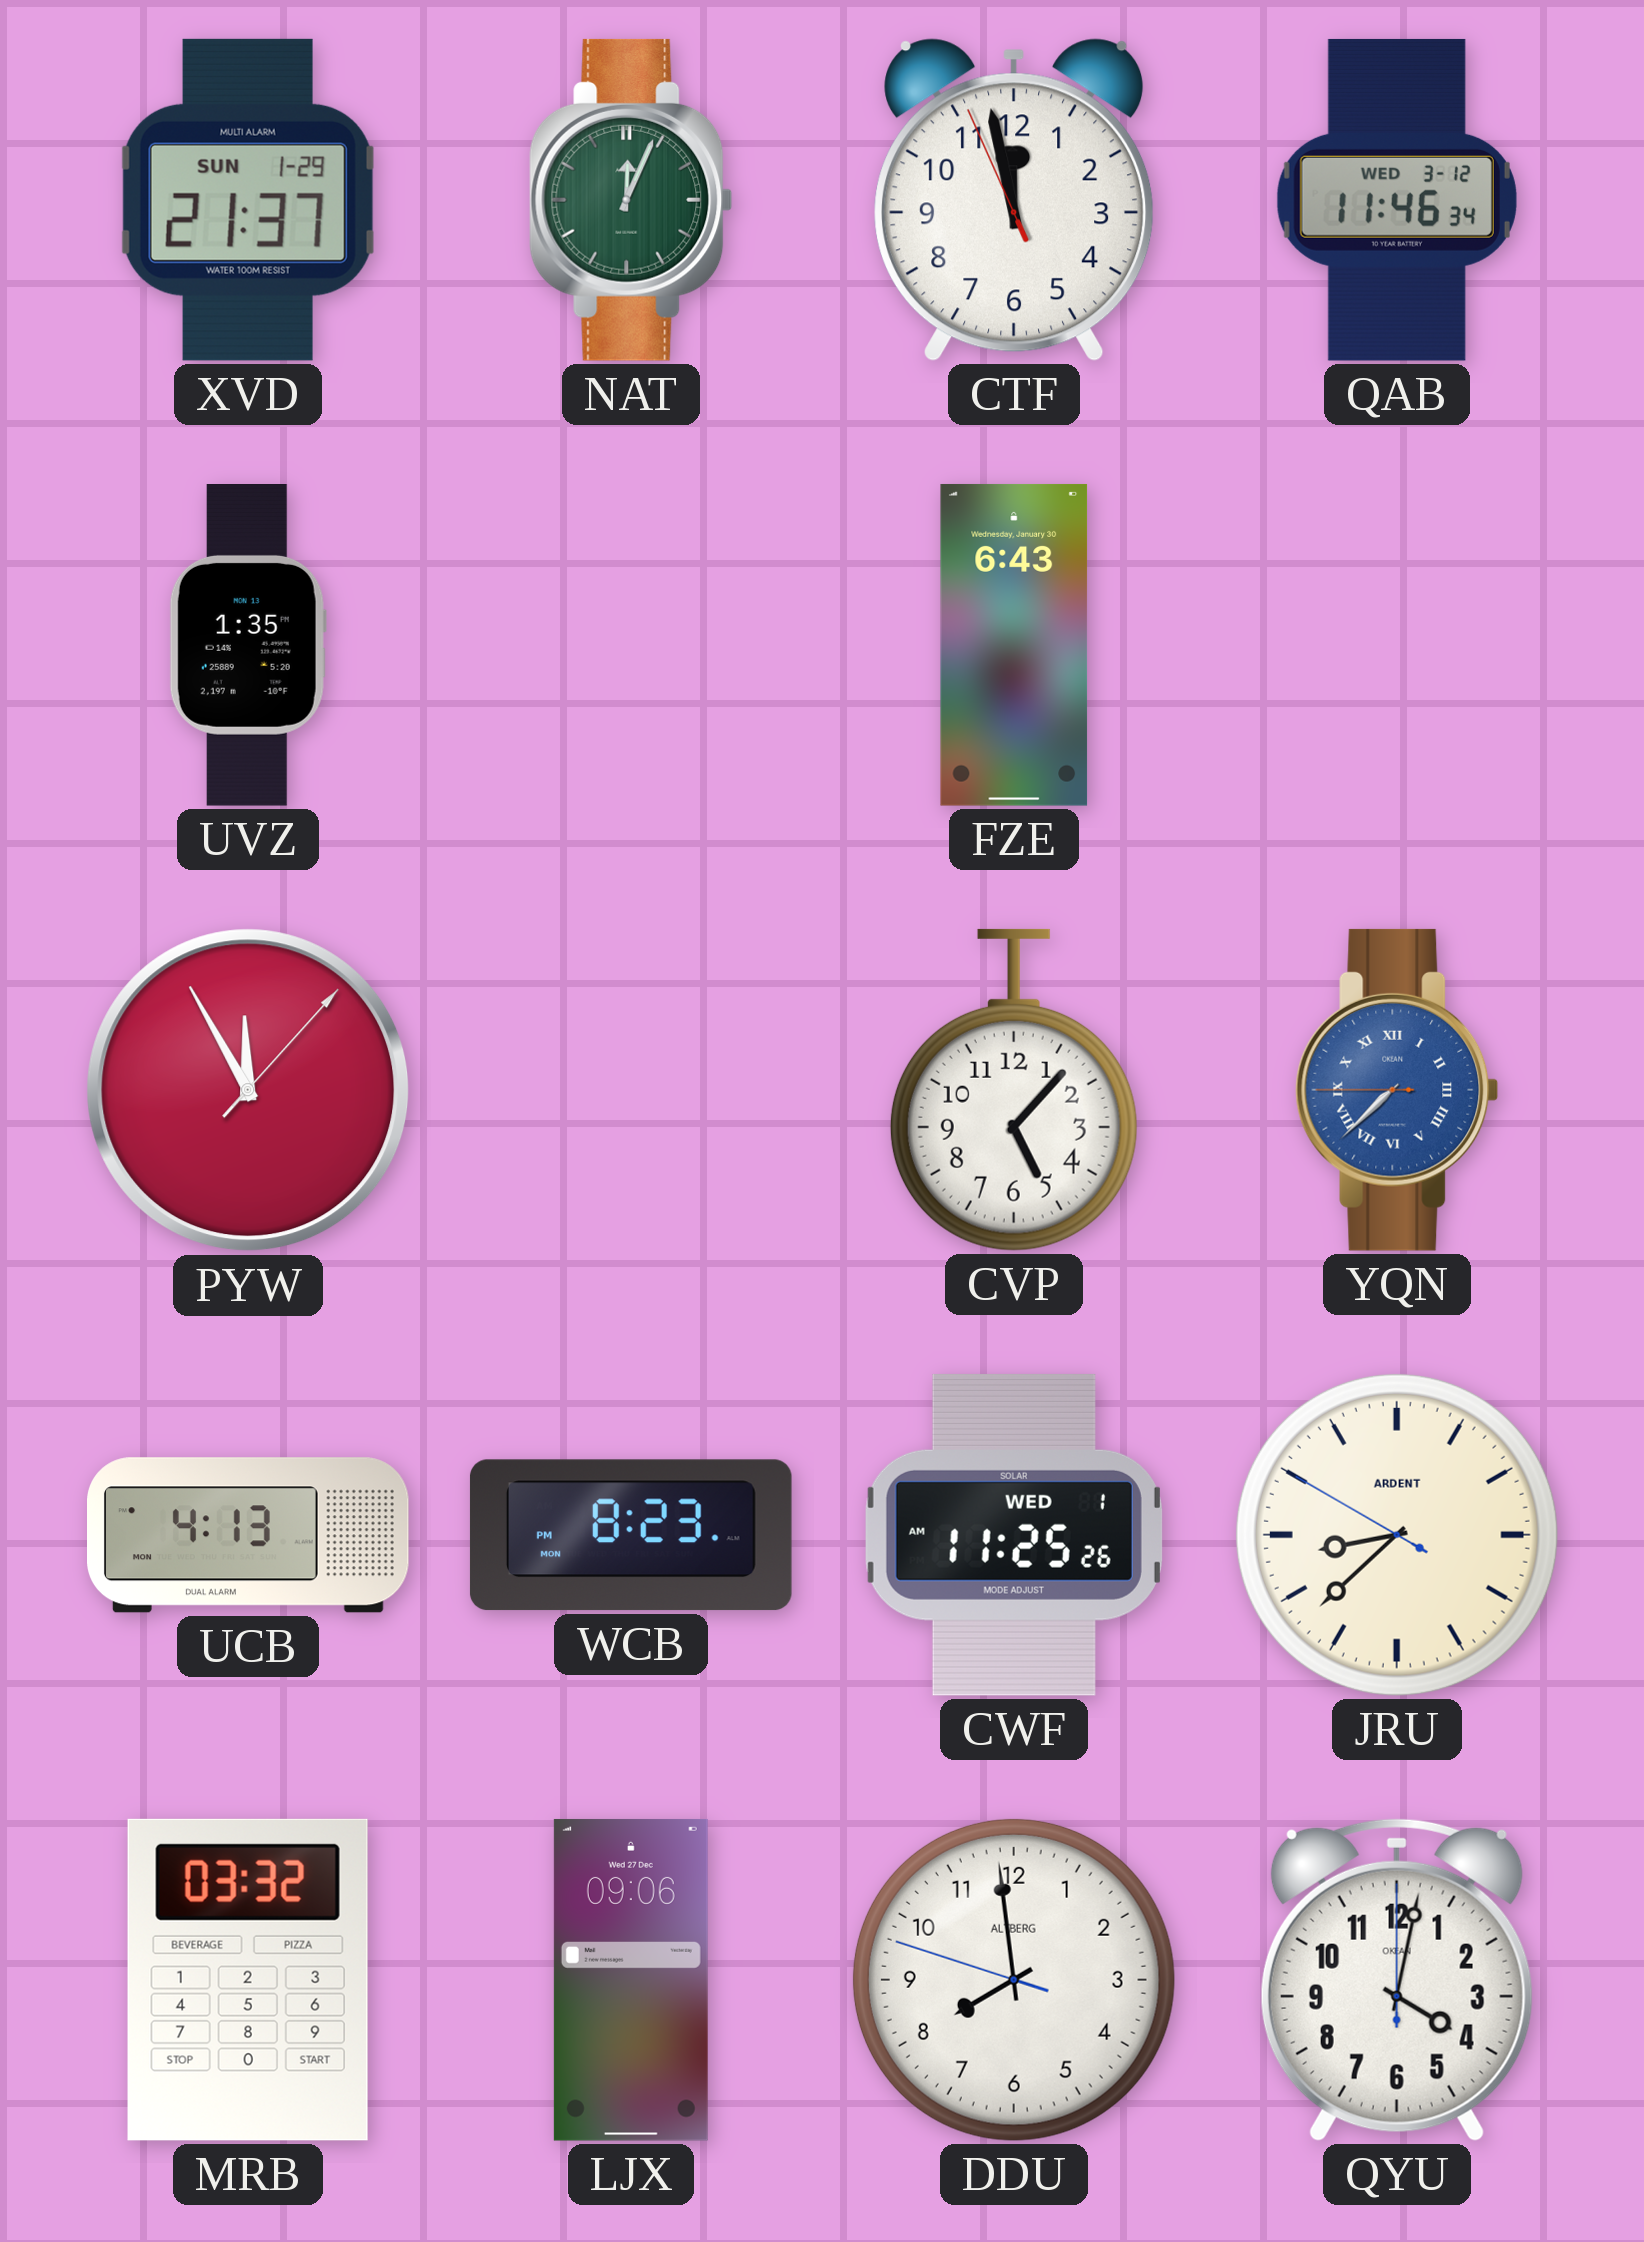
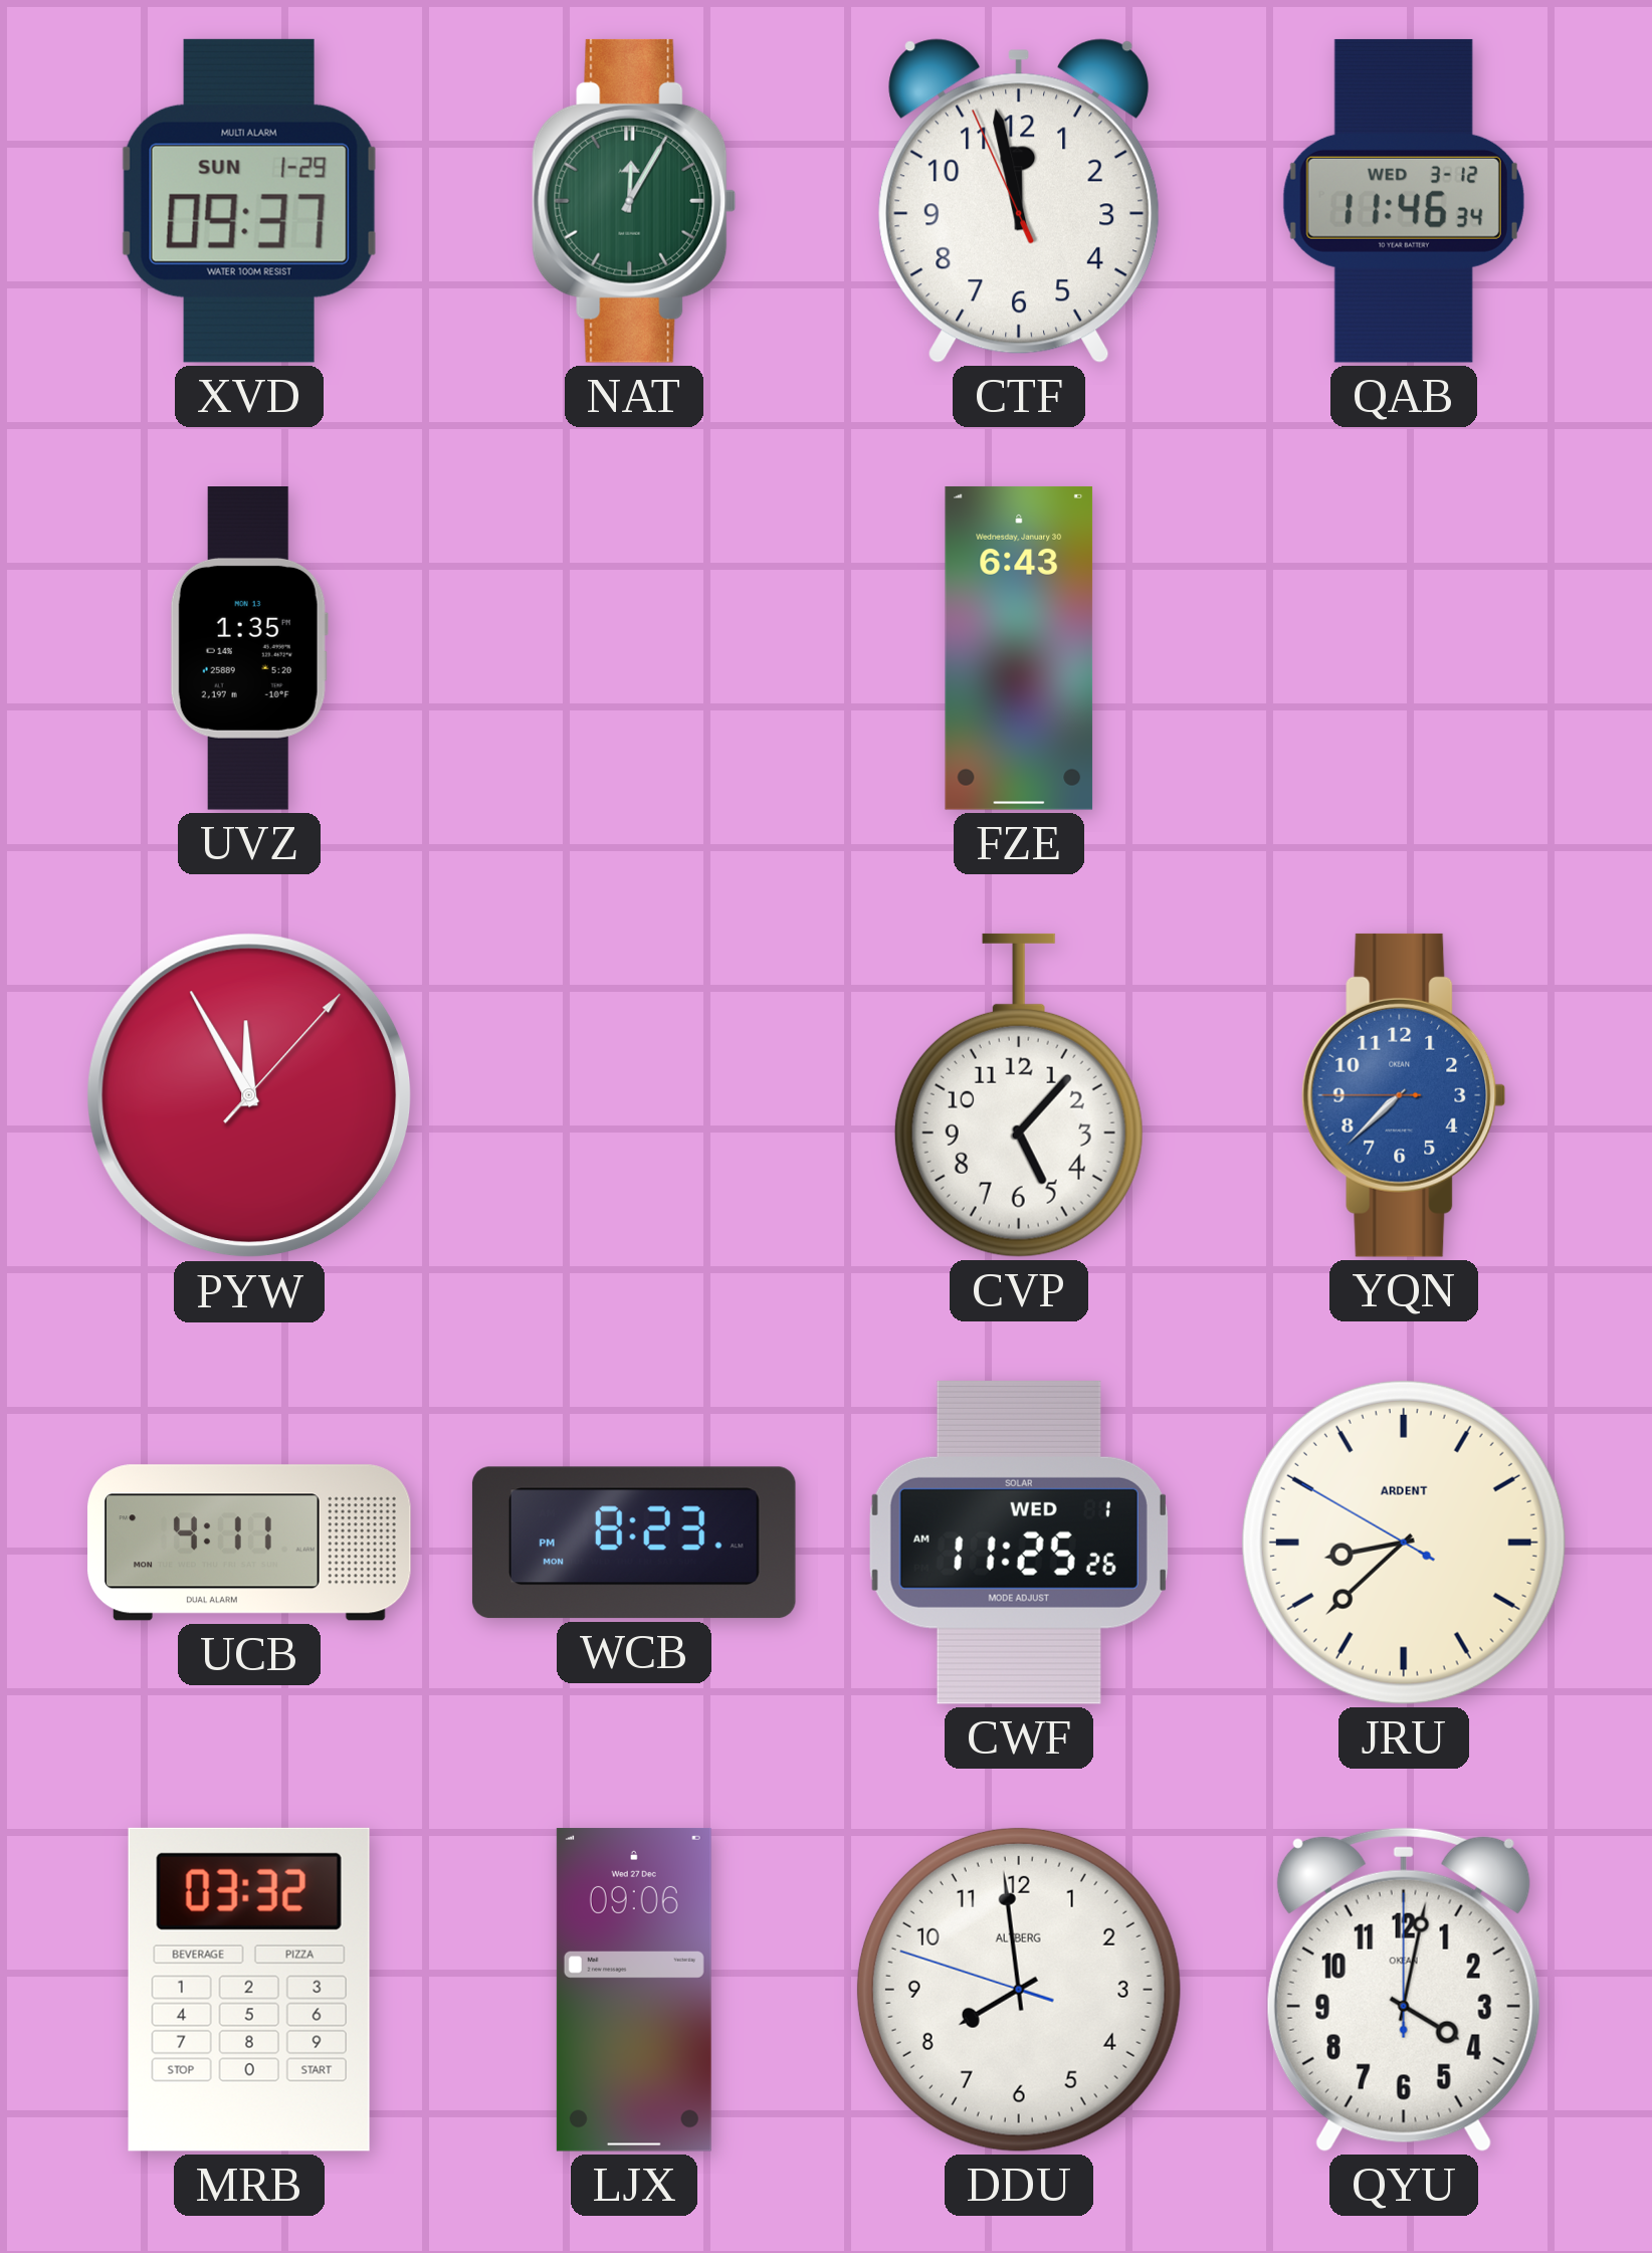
XVD: 21:37 -> 09:37
NAT: 12:04 -> 12:05
YQN numerals: Roman -> Arabic
UCB: 4:13 -> 4:11
